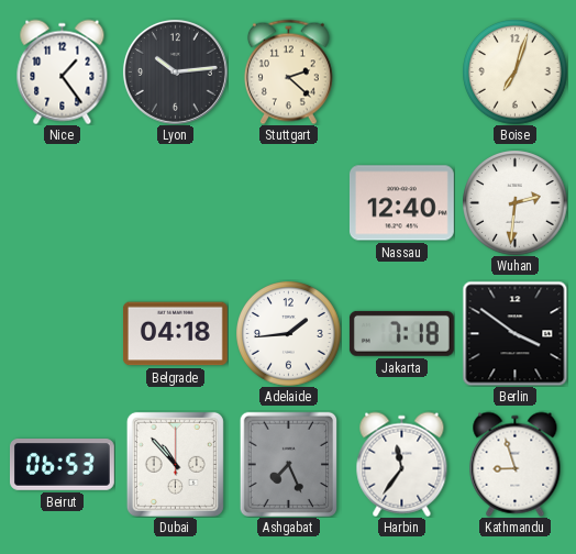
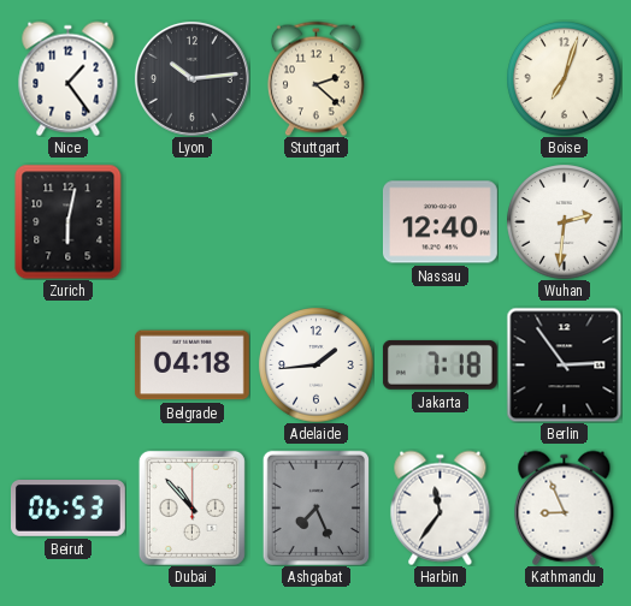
Zurich: none -> 6:02
Berlin: 3:51 -> 2:54
Kathmandu: 8:57 -> 8:56
